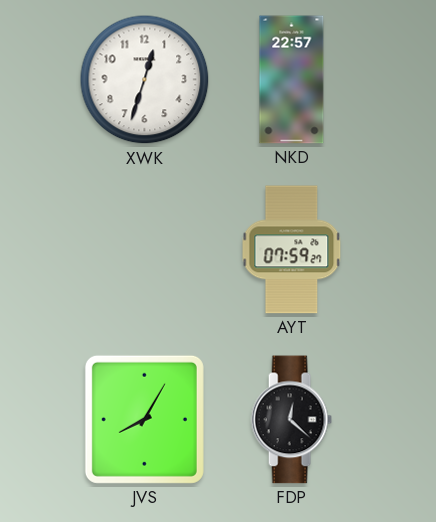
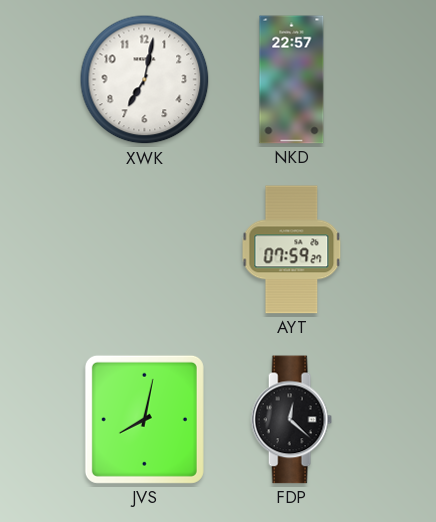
XWK: 12:33 -> 7:02
JVS: 8:05 -> 8:02
